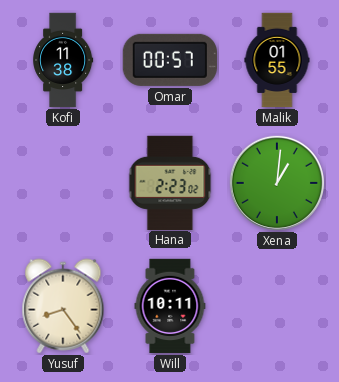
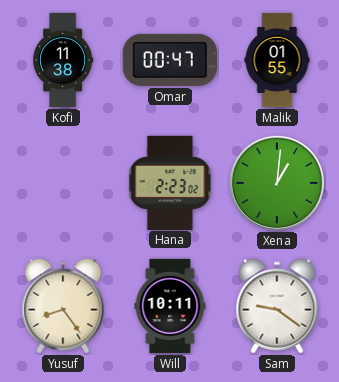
Omar: 00:57 -> 00:47
Sam: none -> 9:21
